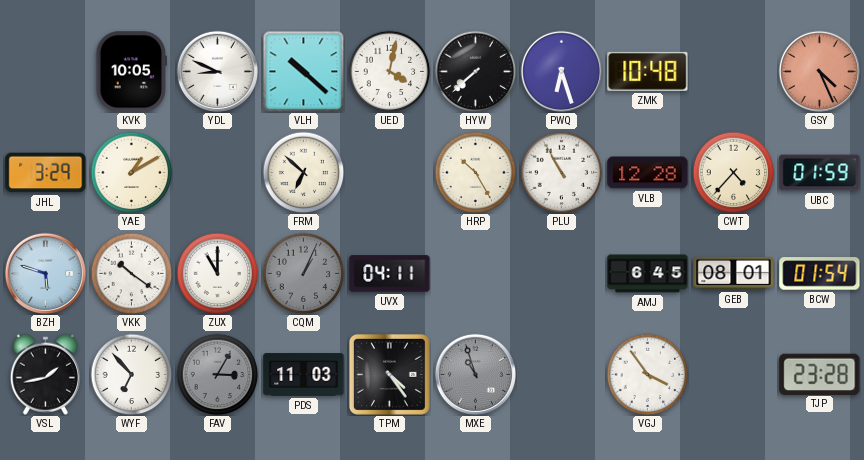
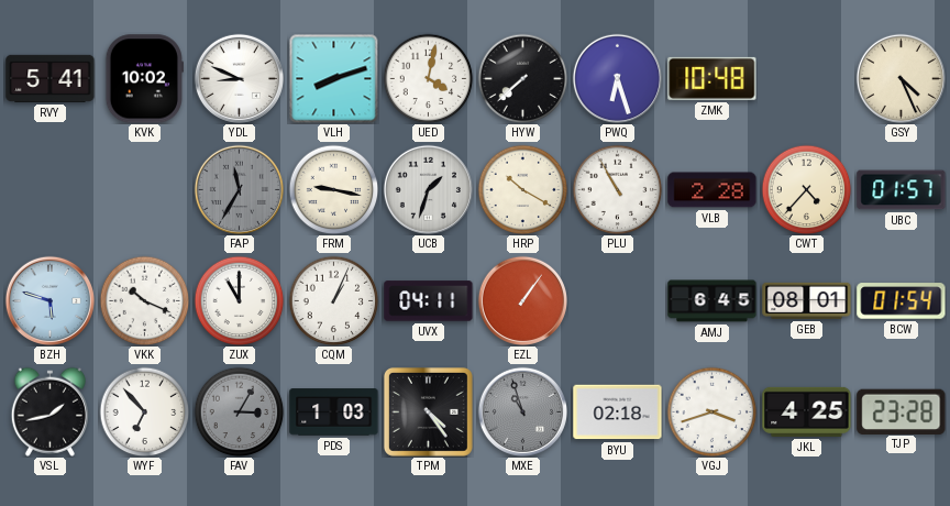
RVY: none -> 5:41
KVK: 10:05 -> 10:02
VLH: 10:22 -> 8:12
GSY dial: salmon -> cream
JHL: 3:29 -> none
YAE: 1:10 -> none
FAP: none -> 11:35
FRM: 6:52 -> 9:17
UCB: none -> 1:33
HRP: 10:25 -> 10:20
VLB: 12:28 -> 2:28
UBC: 01:59 -> 01:57
VKK: 10:21 -> 10:19
CQM dial: grey -> white
EZL: none -> 1:06
PDS: 11:03 -> 1:03
BYU: none -> 02:18
VGJ: 3:54 -> 3:42
JKL: none -> 4:25
